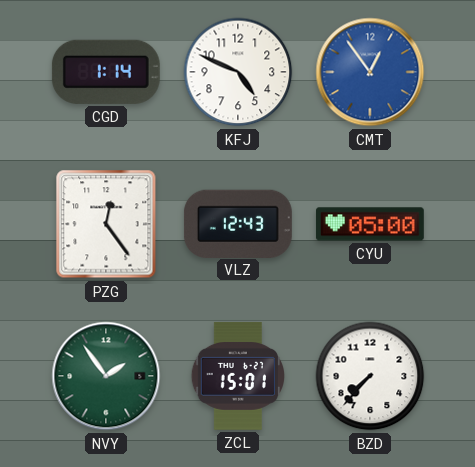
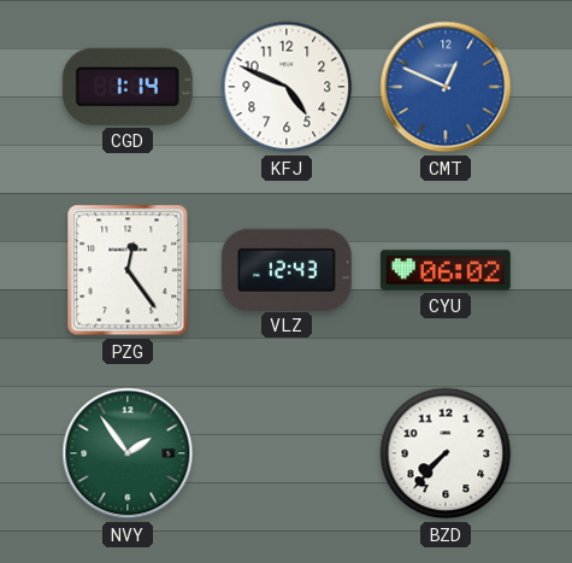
CMT: 12:54 -> 12:49
CYU: 05:00 -> 06:02
ZCL: 15:01 -> none
